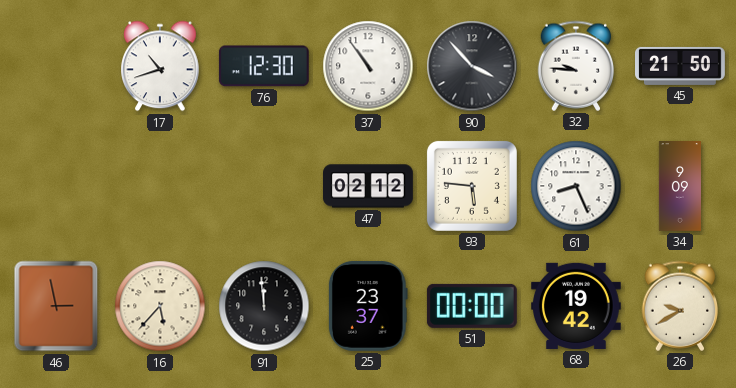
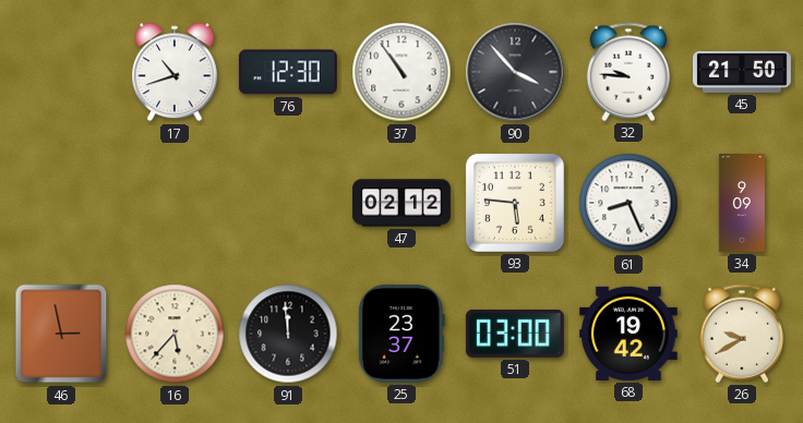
51: 00:00 -> 03:00
